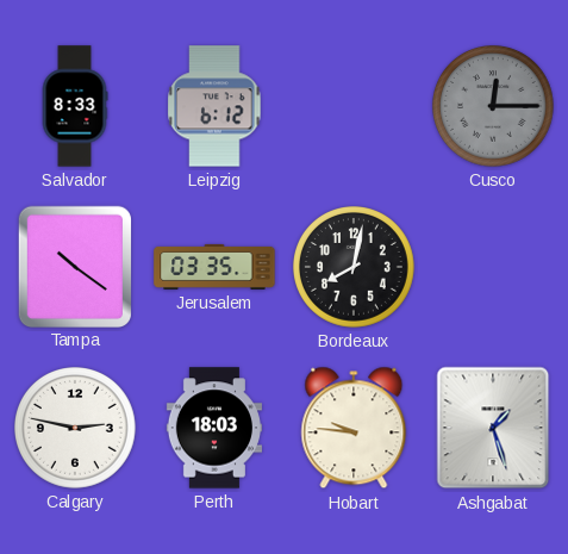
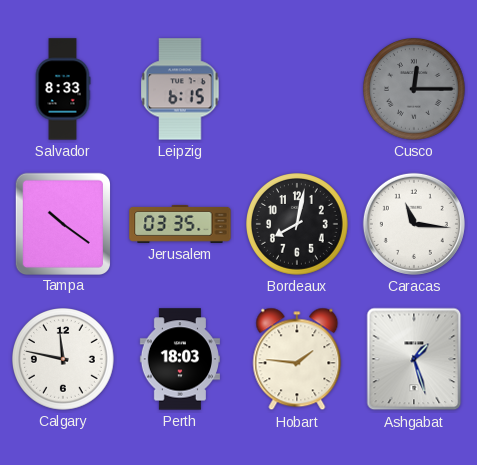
Leipzig: 6:12 -> 6:15
Caracas: none -> 11:16
Calgary: 2:47 -> 11:47
Hobart: 9:46 -> 1:46
